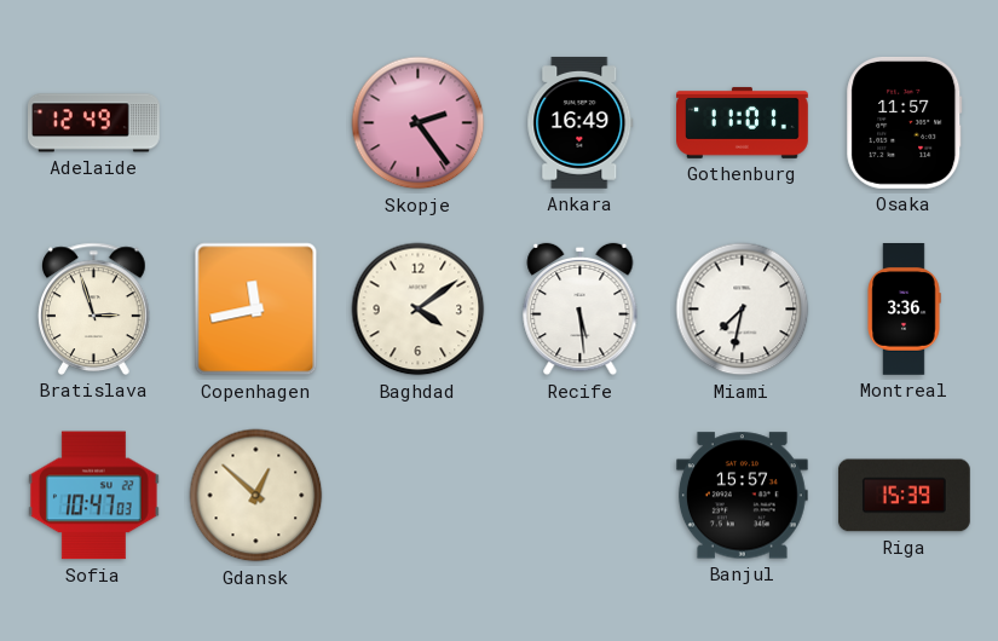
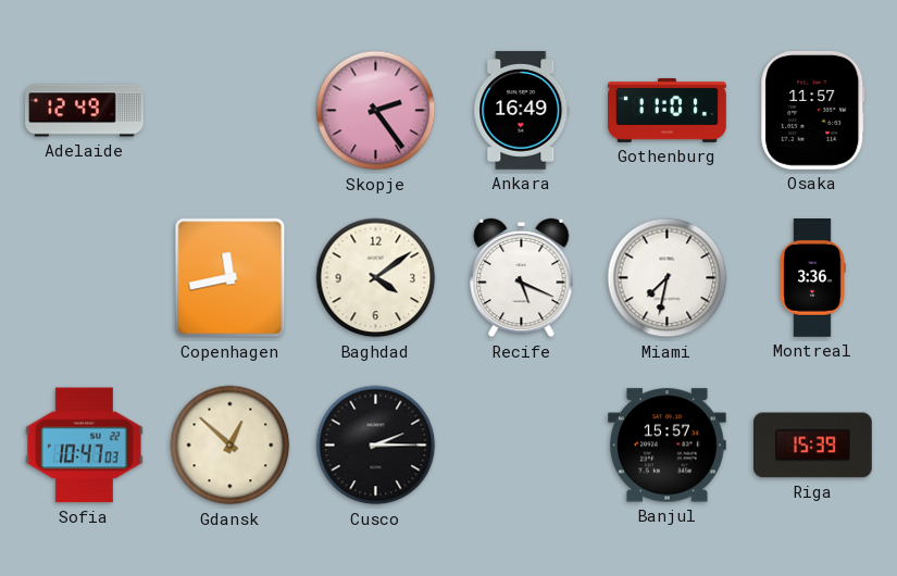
Bratislava: 2:57 -> none
Recife: 5:29 -> 5:19
Cusco: none -> 2:15
